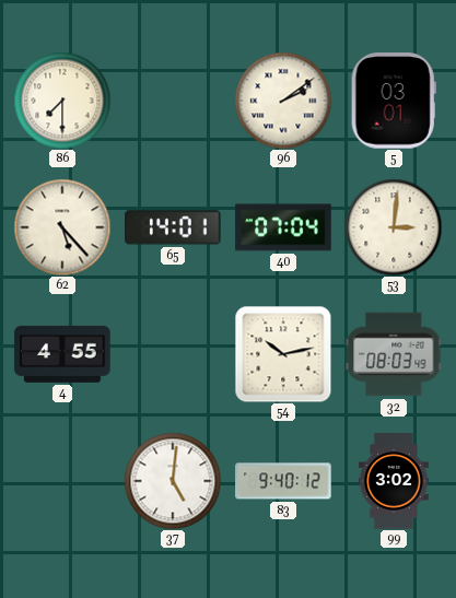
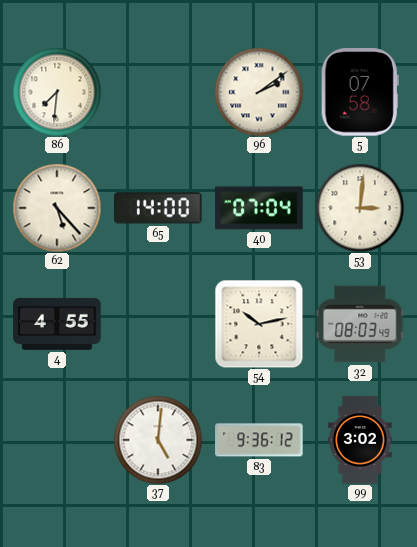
86: 7:30 -> 7:31
5: 03:01 -> 07:58
65: 14:01 -> 14:00
83: 9:40 -> 9:36
